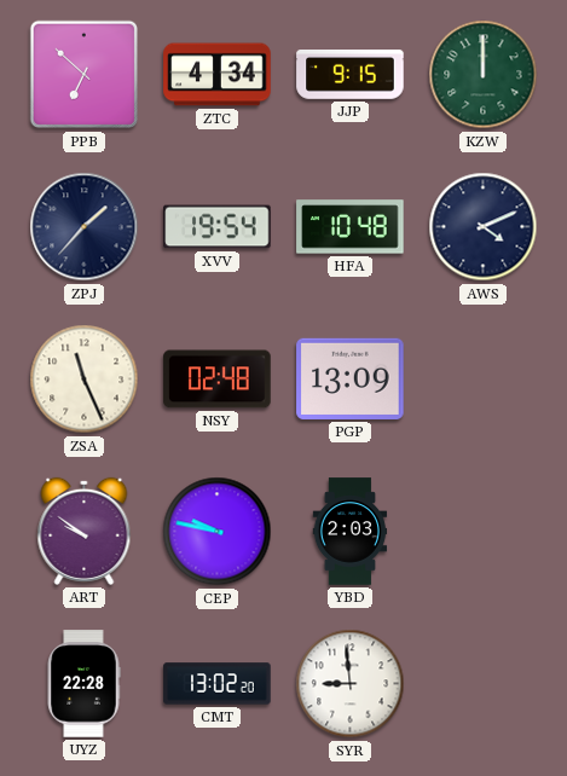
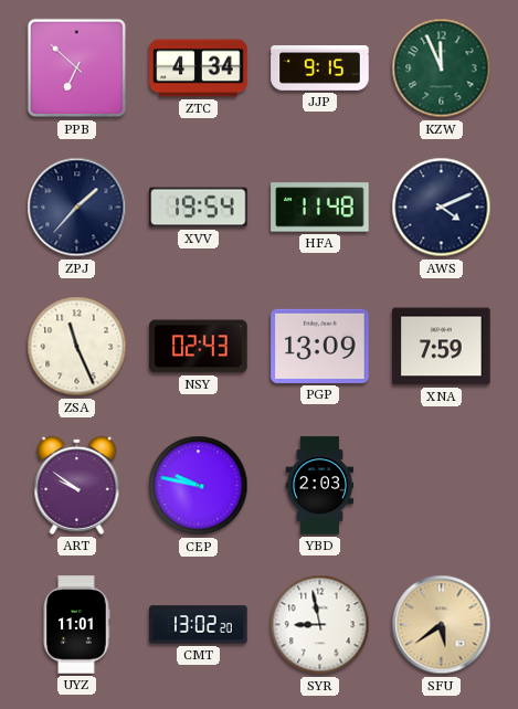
KZW: 12:00 -> 11:56
HFA: 10:48 -> 11:48
NSY: 02:48 -> 02:43
XNA: none -> 7:59
UYZ: 22:28 -> 11:01
SYR: 8:59 -> 8:58
SFU: none -> 5:39
